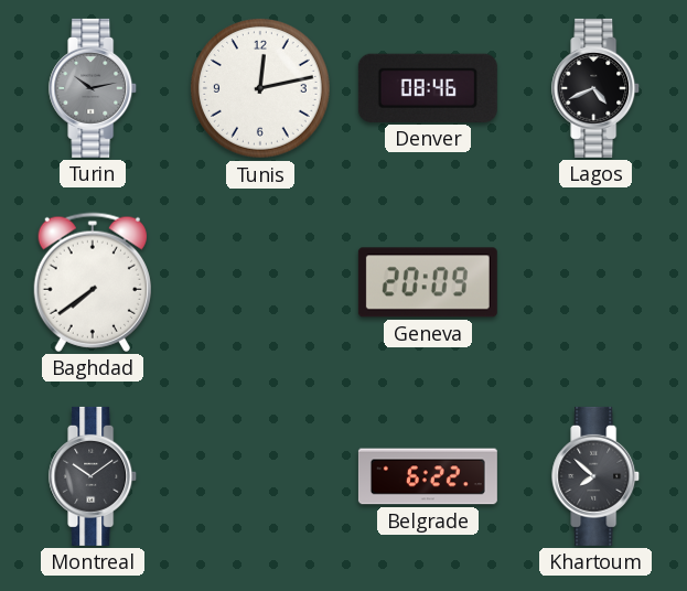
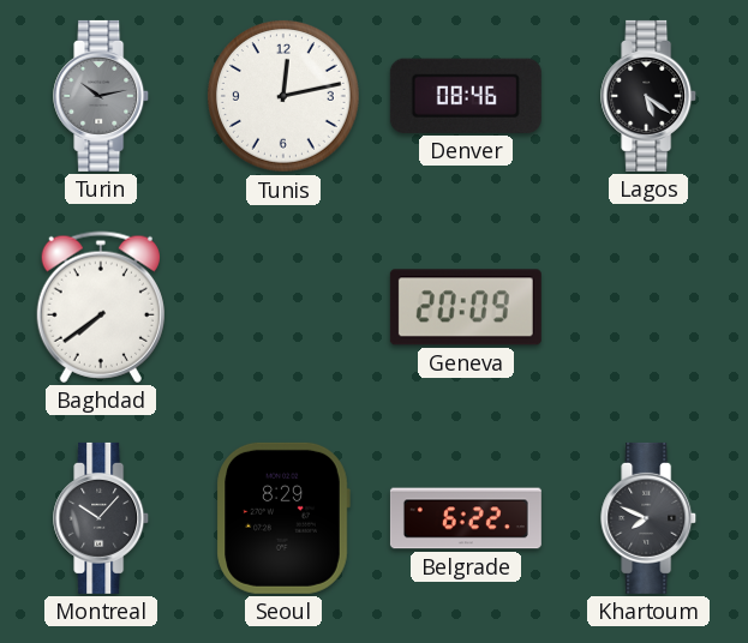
Lagos: 4:41 -> 5:21
Montreal: 10:09 -> 10:07
Seoul: none -> 8:29
Khartoum: 7:52 -> 7:49
